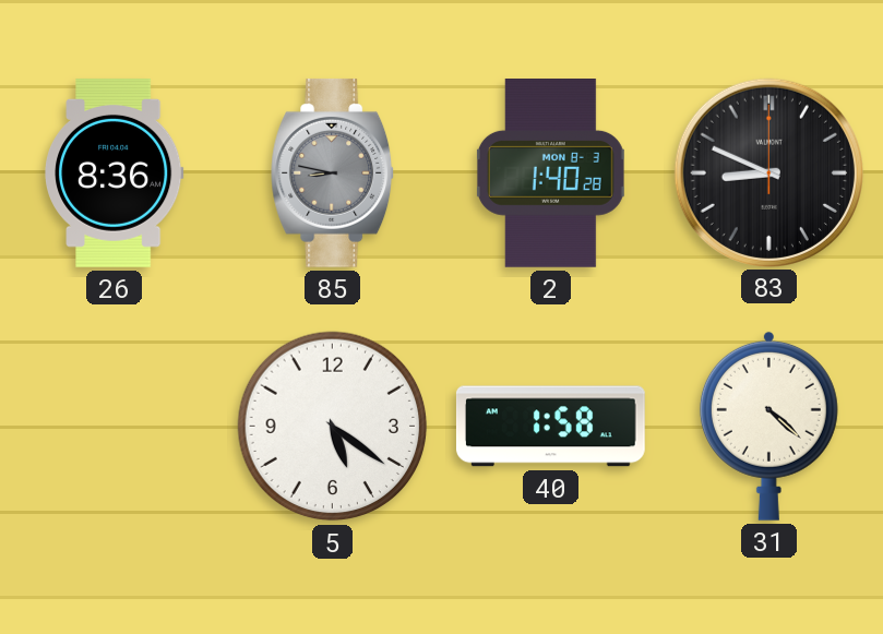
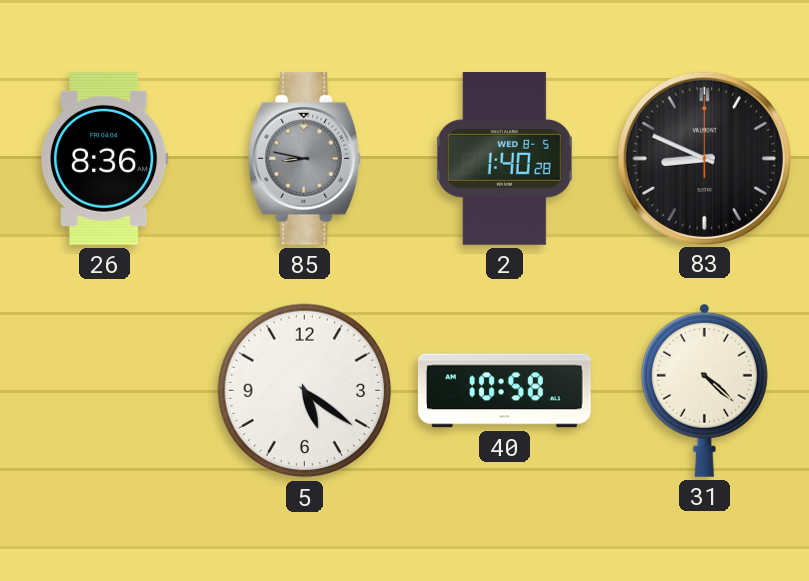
2 date: MON 8-3 -> WED 8-5
40: 1:58 -> 10:58
